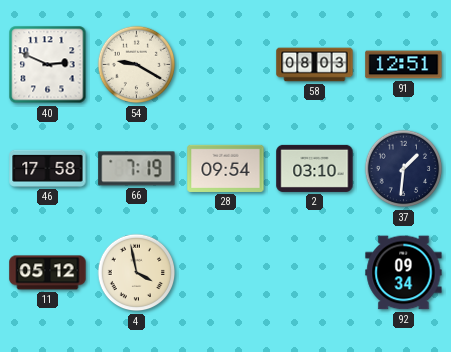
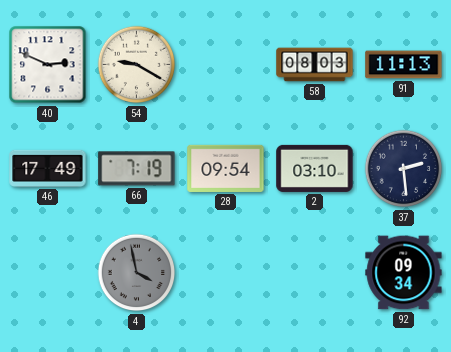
91: 12:51 -> 11:13
46: 17:58 -> 17:49
37: 1:31 -> 2:29
11: 05:12 -> none
4 dial: cream -> grey
